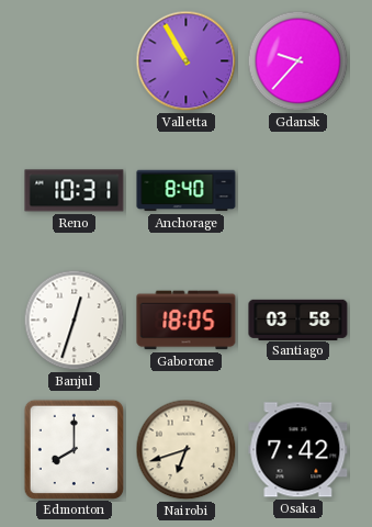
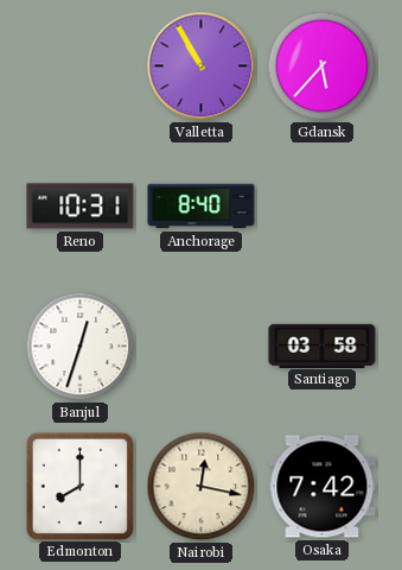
Gdansk: 9:37 -> 5:37
Gaborone: 18:05 -> none
Nairobi: 6:42 -> 12:17
